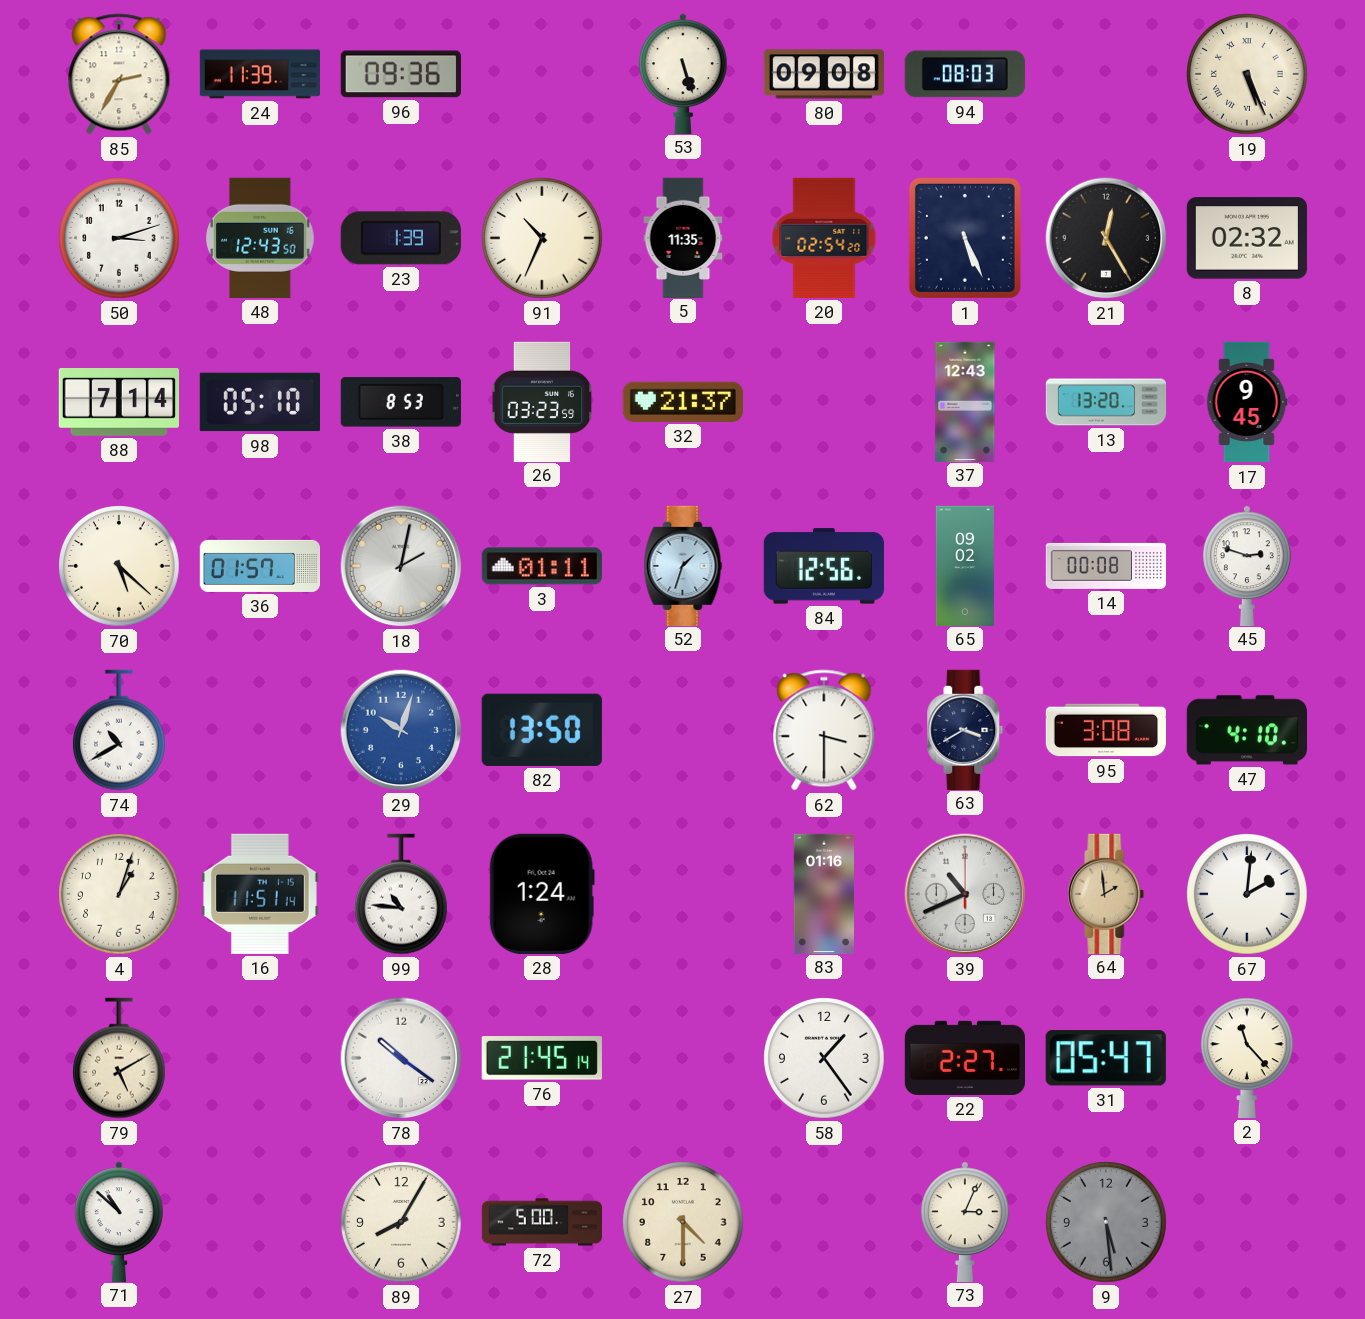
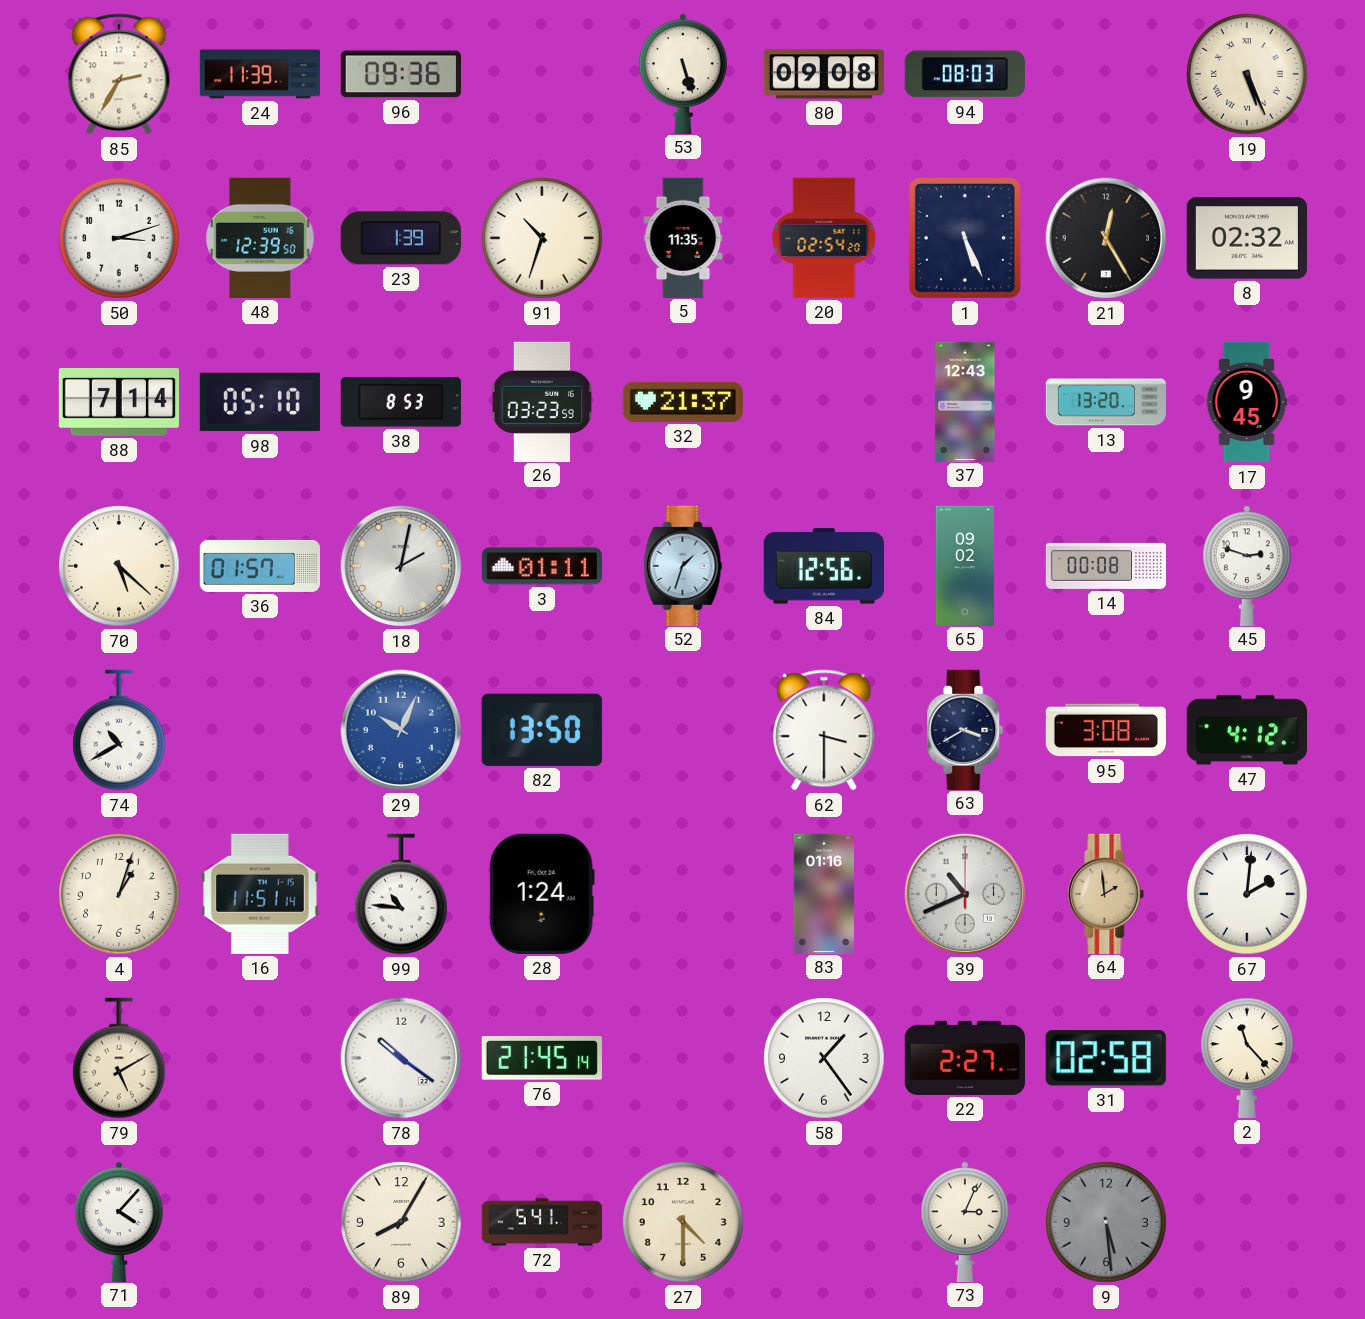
48: 12:43 -> 12:39
91: 10:34 -> 10:33
29: 10:03 -> 10:04
47: 4:10 -> 4:12
31: 05:47 -> 02:58
71: 10:52 -> 4:07
72: 5:00 -> 5:41
